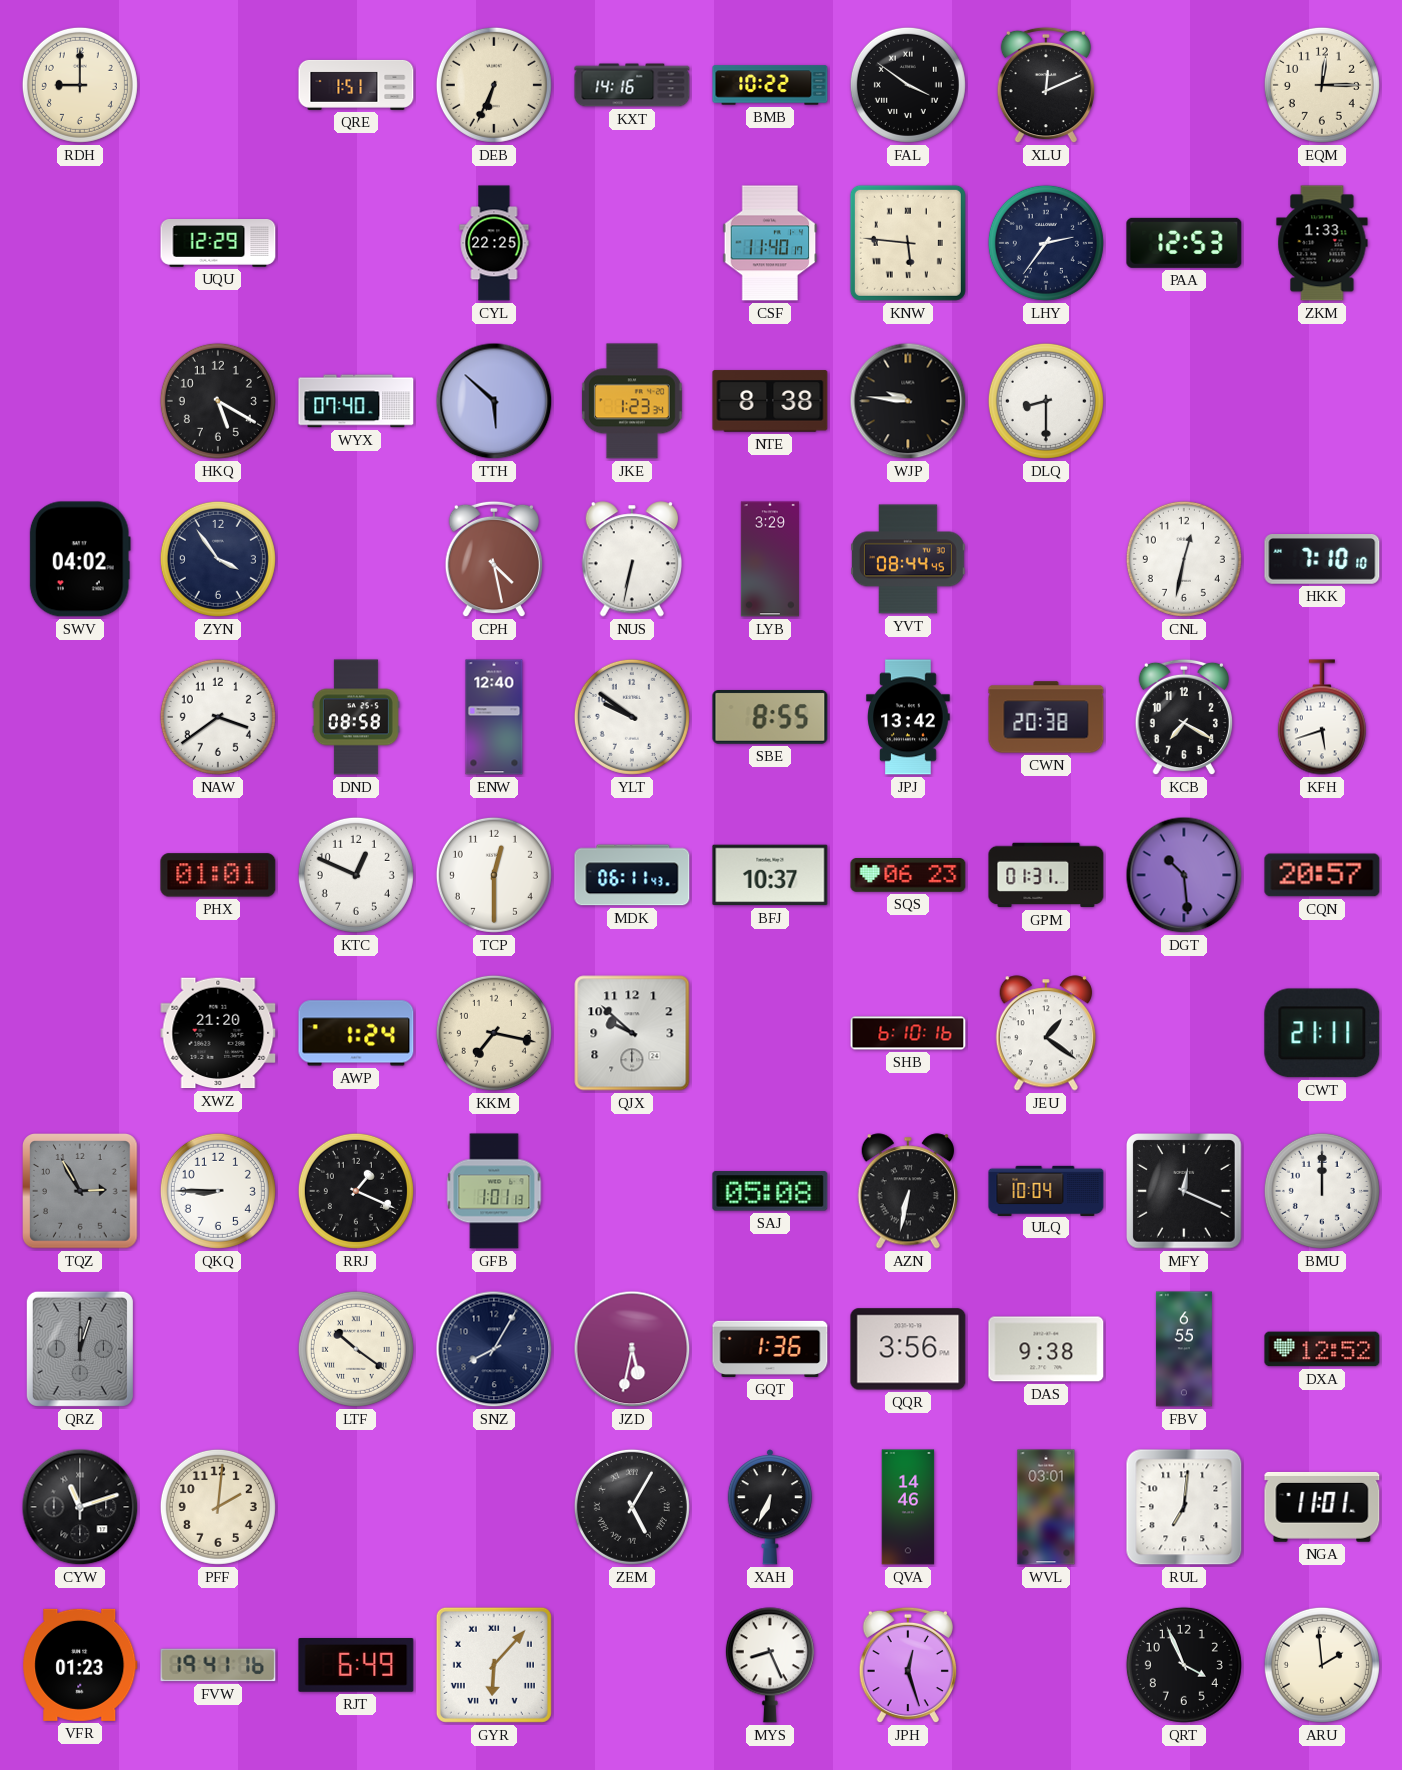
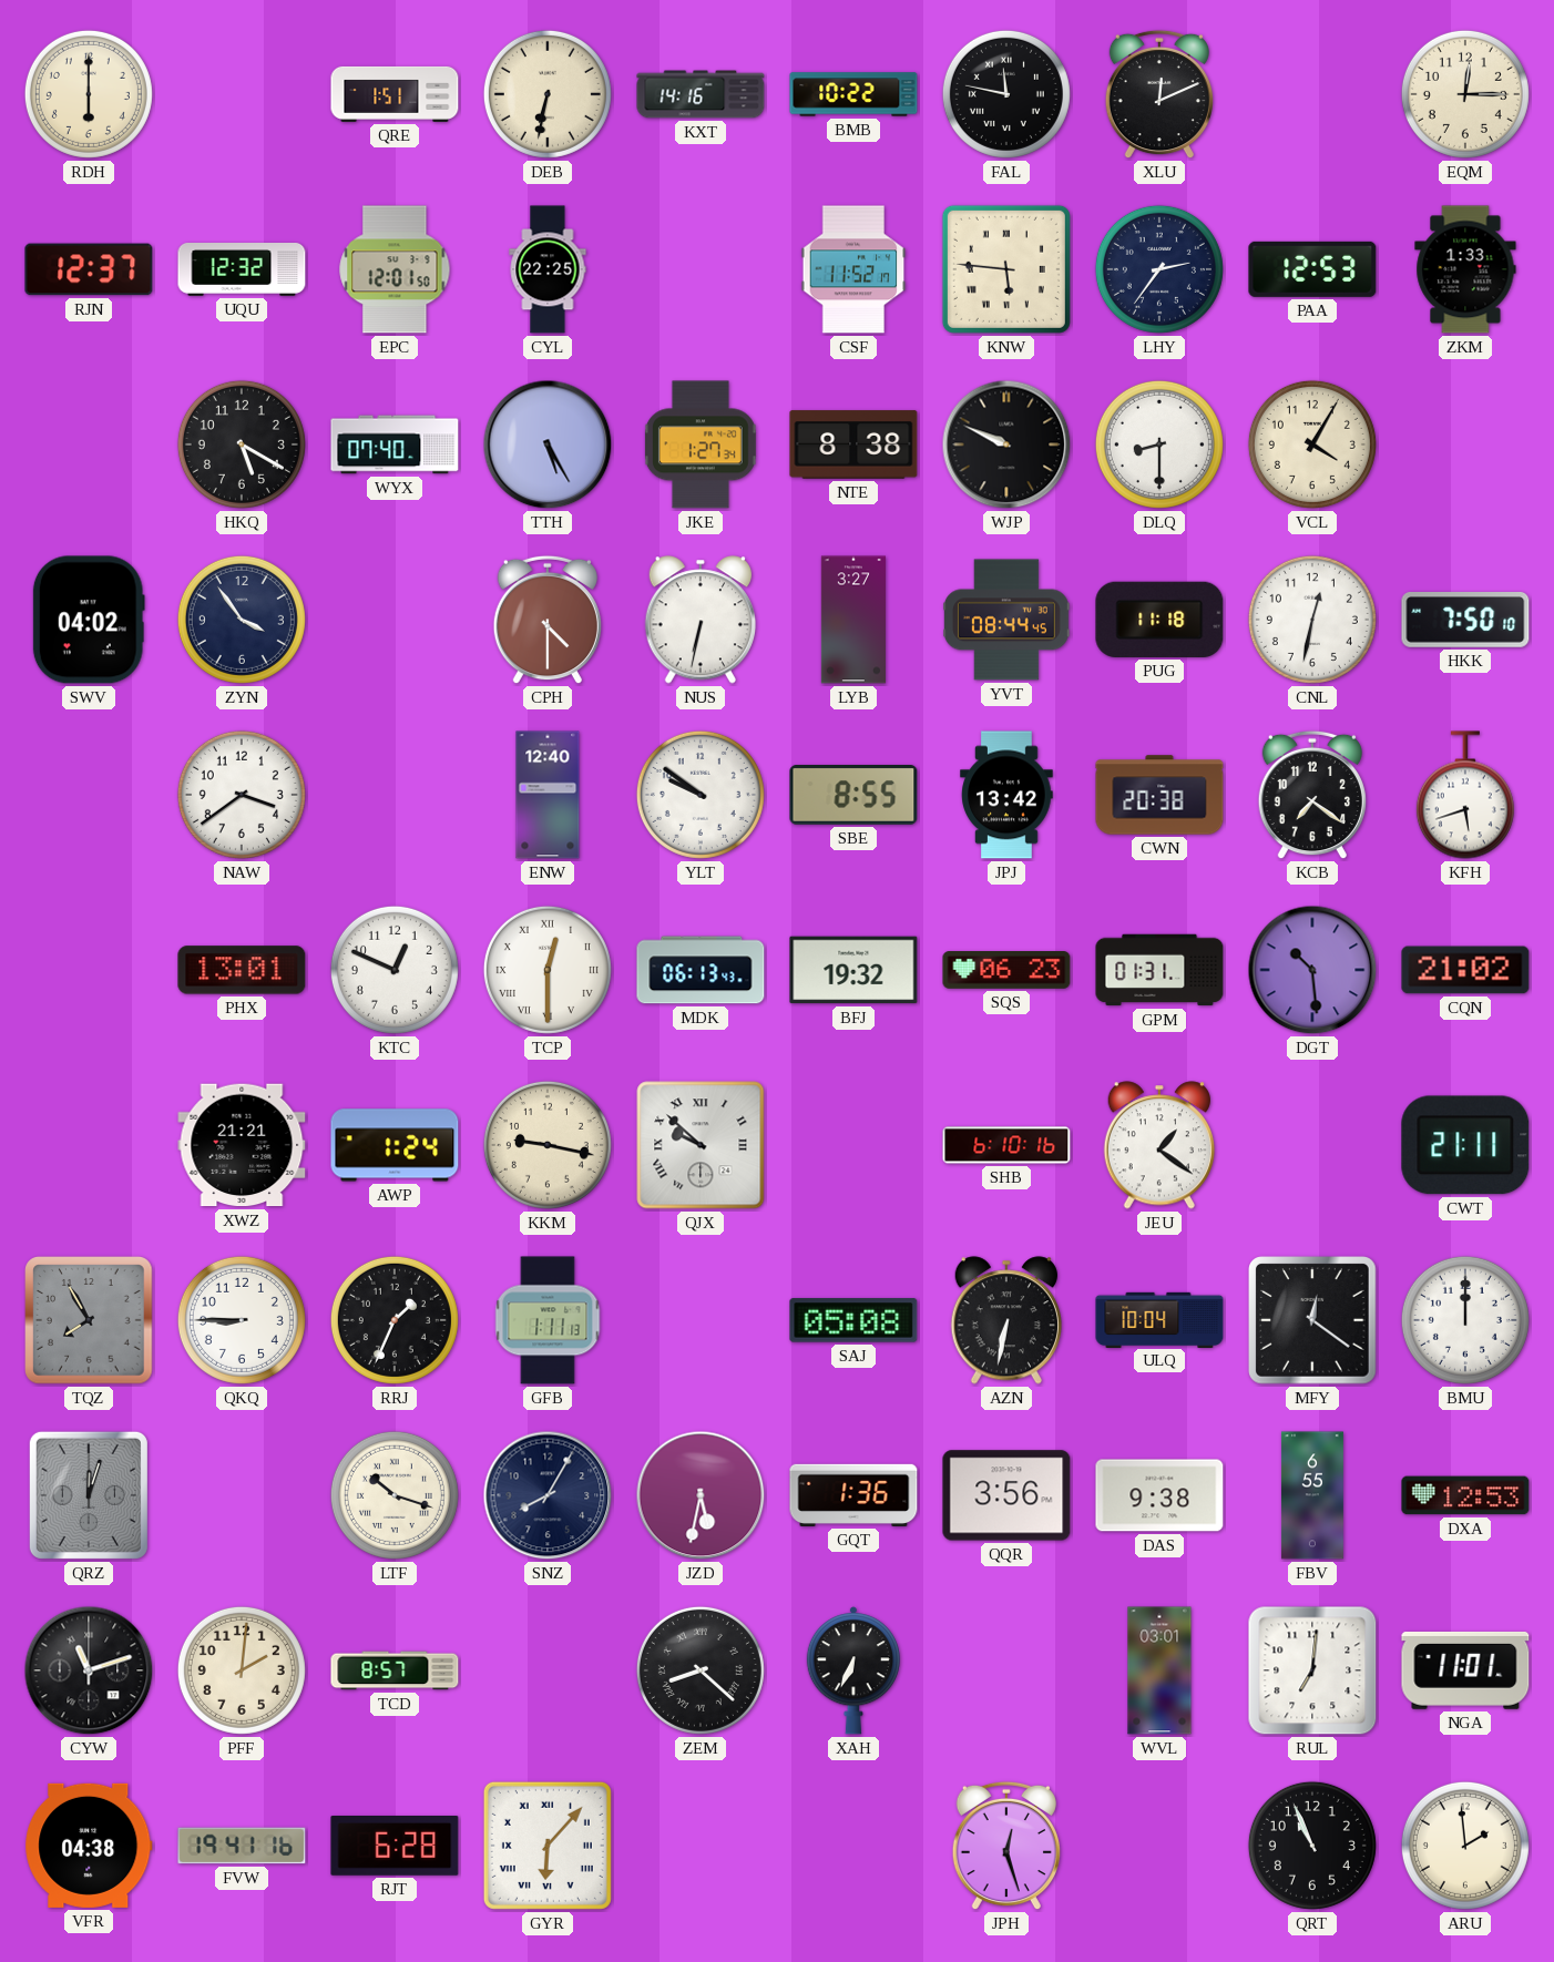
RDH: 9:00 -> 6:00
DEB: 6:34 -> 6:32
FAL: 3:51 -> 11:47
RJN: none -> 12:37
UQU: 12:29 -> 12:32
EPC: none -> 12:01
CSF: 11:40 -> 11:52
TTH: 5:52 -> 5:25
JKE: 1:23 -> 1:27
WJP: 9:46 -> 9:49
VCL: none -> 4:05
CPH: 4:28 -> 4:30
LYB: 3:29 -> 3:27
PUG: none -> 11:18
HKK: 7:10 -> 7:50
DND: 08:58 -> none
KCB: 7:20 -> 7:21
PHX: 01:01 -> 13:01
TCP numerals: Arabic -> Roman
MDK: 06:11 -> 06:13
BFJ: 10:37 -> 19:32
CQN: 20:57 -> 21:02
XWZ: 21:20 -> 21:21
KKM: 7:17 -> 9:17
QJX numerals: Arabic -> Roman
TQZ: 2:55 -> 7:55
RRJ: 1:19 -> 1:34
GFB: 1:01 -> 1:11
MFY: 12:19 -> 12:21
LTF: 10:21 -> 10:18
DXA: 12:52 -> 12:53
TCD: none -> 8:57
ZEM: 5:05 -> 8:22
QVA: 14:46 -> none
VFR: 01:23 -> 04:38
RJT: 6:49 -> 6:28
MYS: 8:26 -> none
QRT: 3:56 -> 10:56
